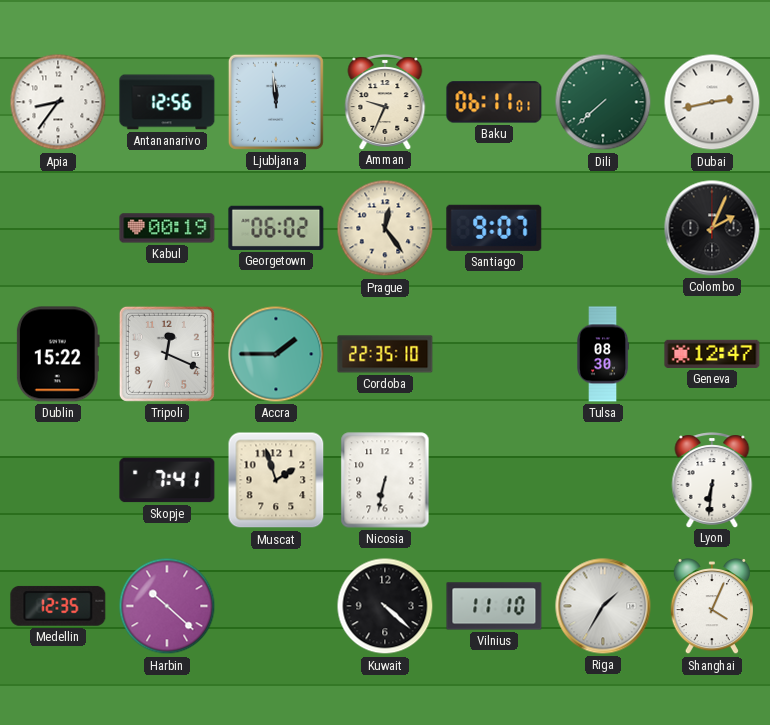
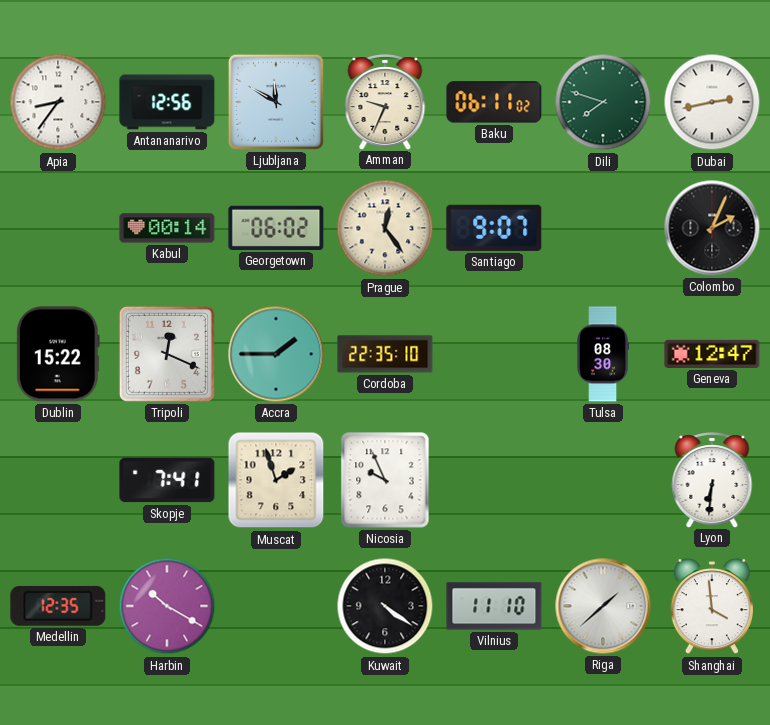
Ljubljana: 11:59 -> 11:50
Baku: 06:11:01 -> 06:11:02
Dili: 7:38 -> 7:48
Kabul: 00:19 -> 00:14
Nicosia: 6:32 -> 9:56
Harbin: 10:22 -> 10:20
Kuwait: 4:22 -> 4:21
Riga: 1:35 -> 1:38
Shanghai: 4:04 -> 3:59
